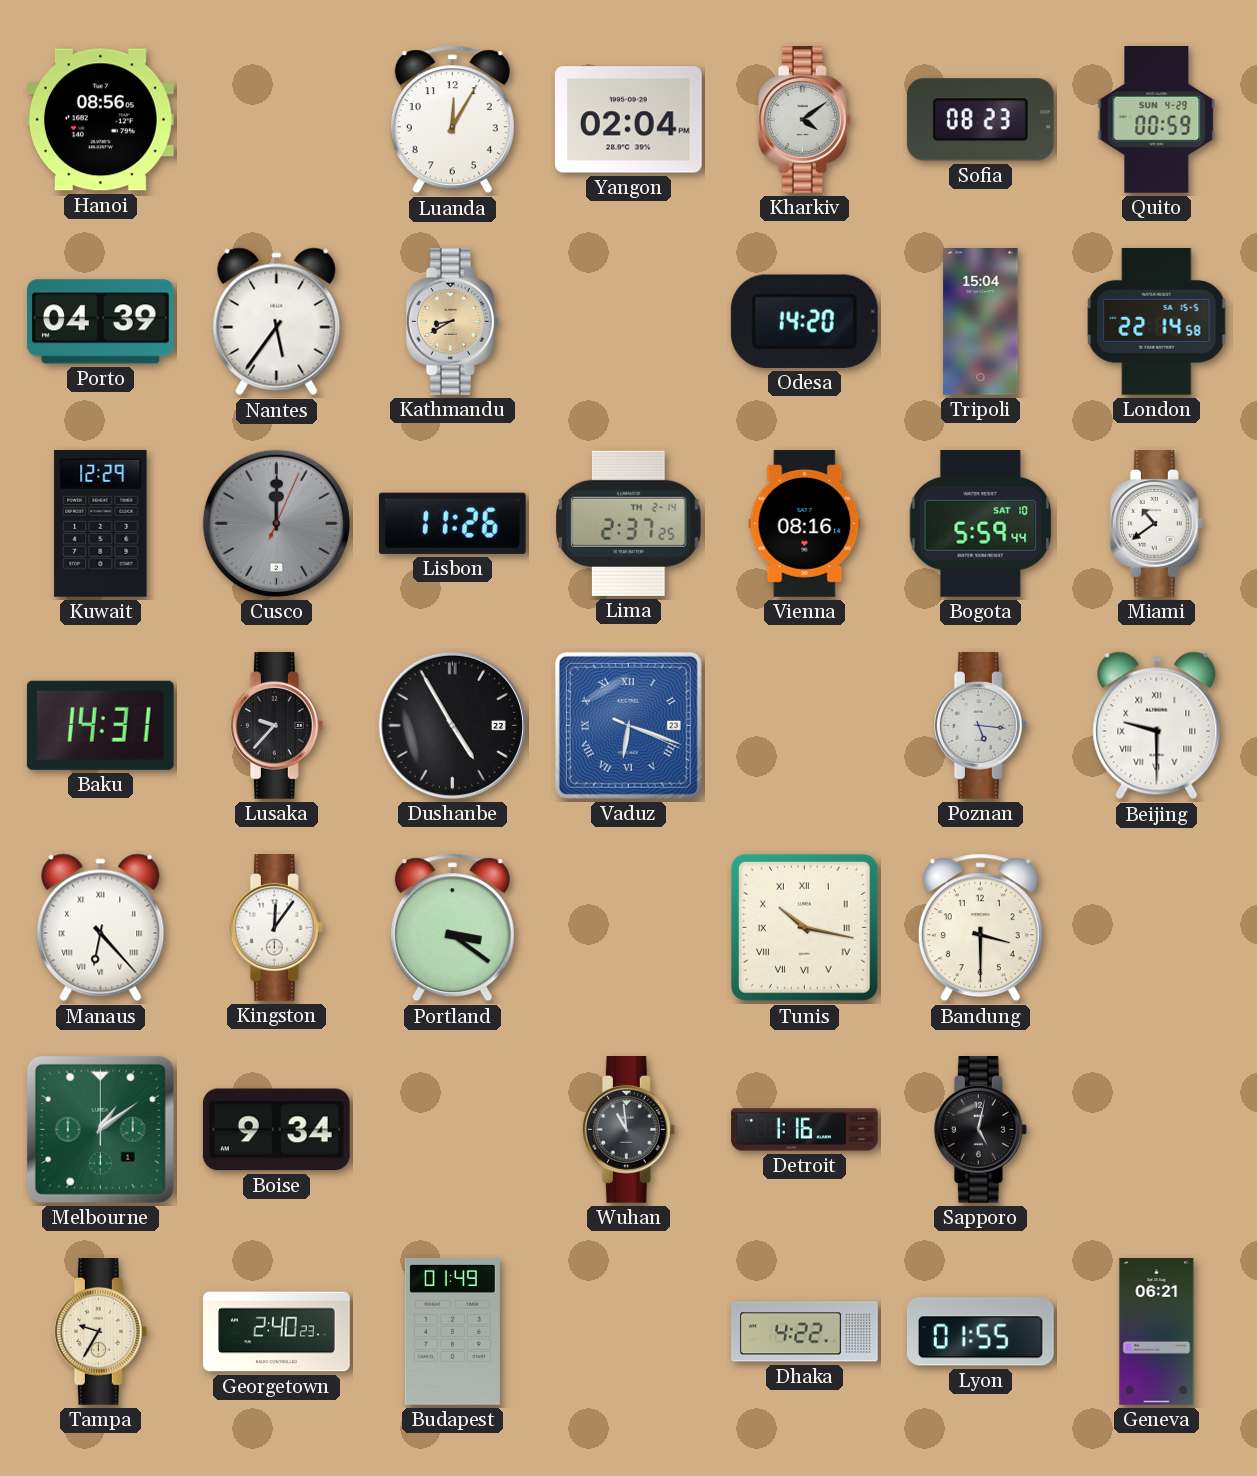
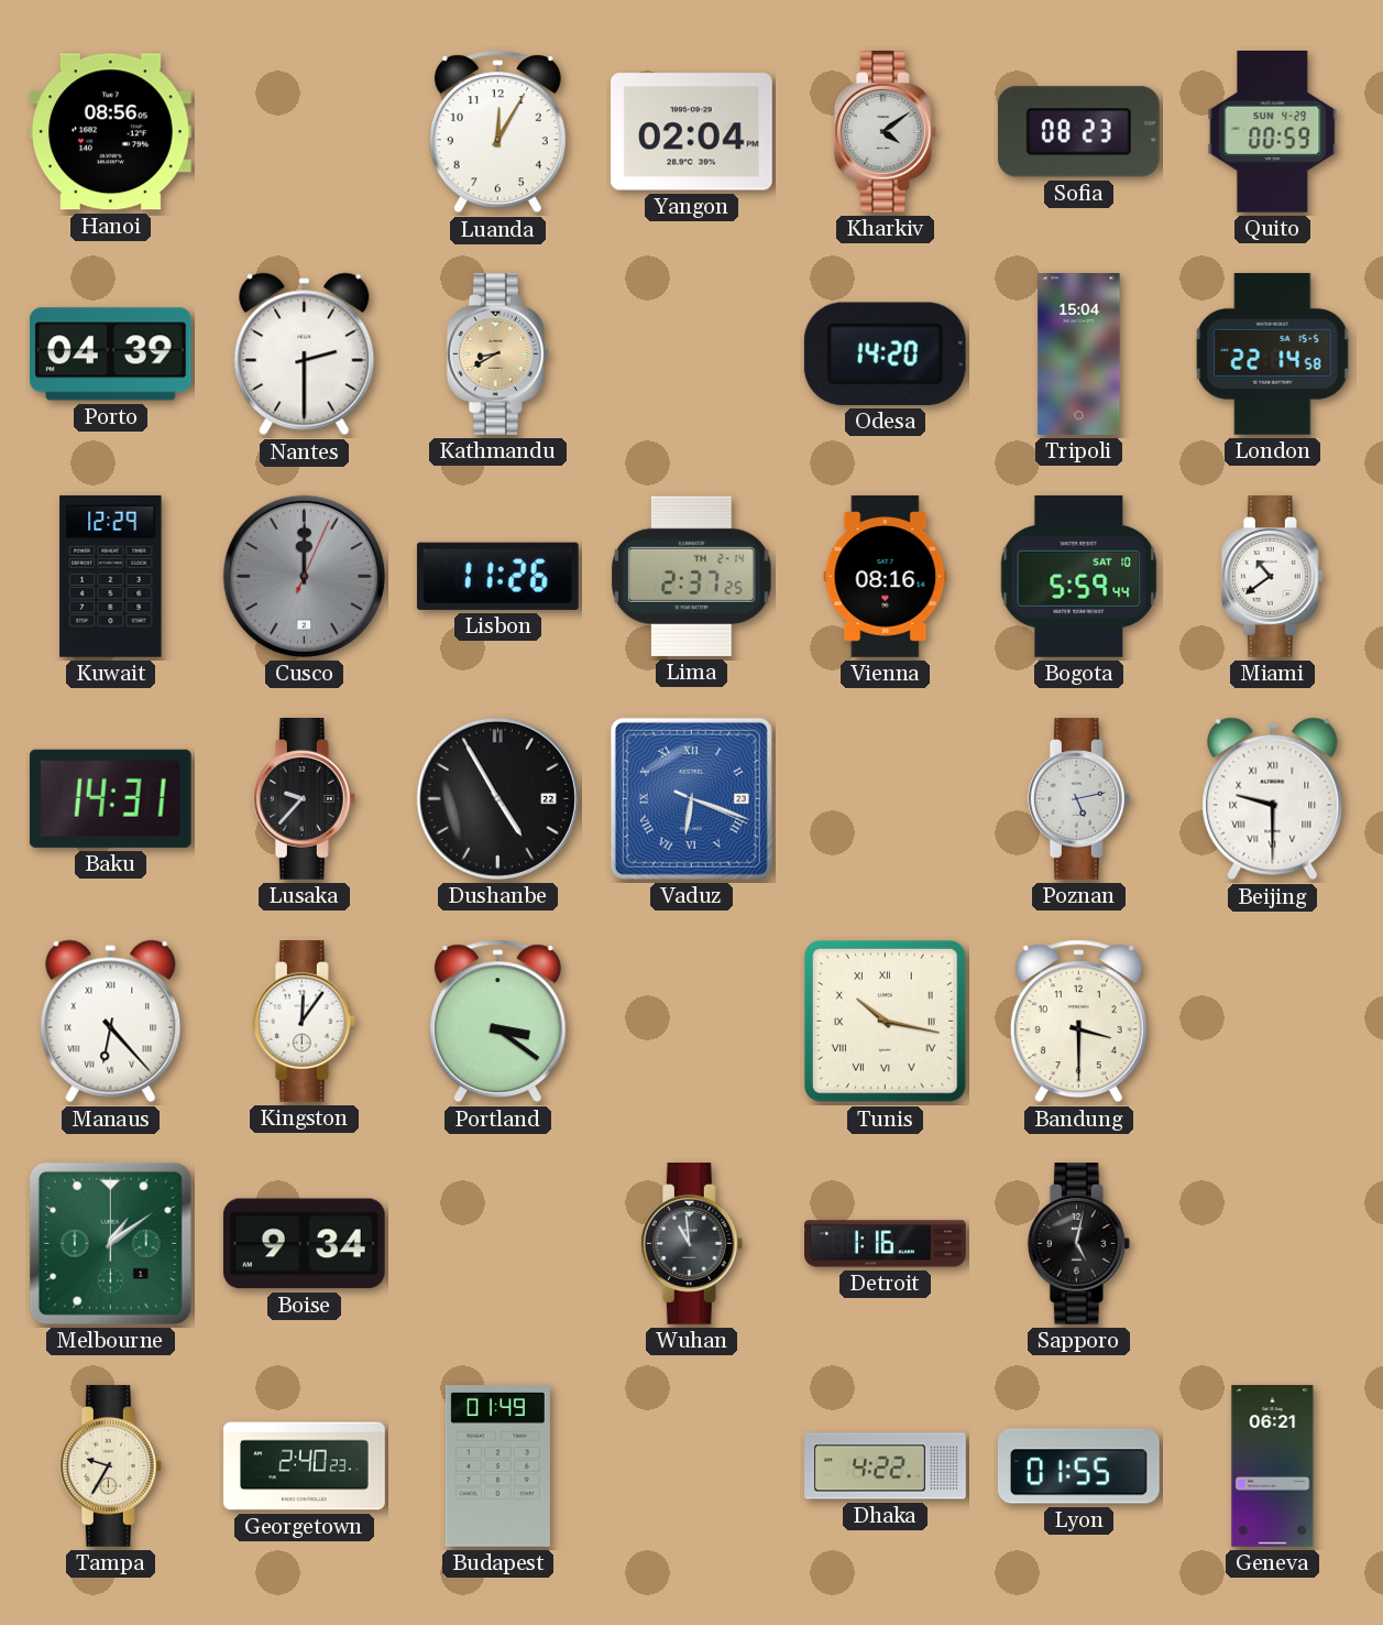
Nantes: 5:36 -> 2:30
Poznan: 5:16 -> 5:13
